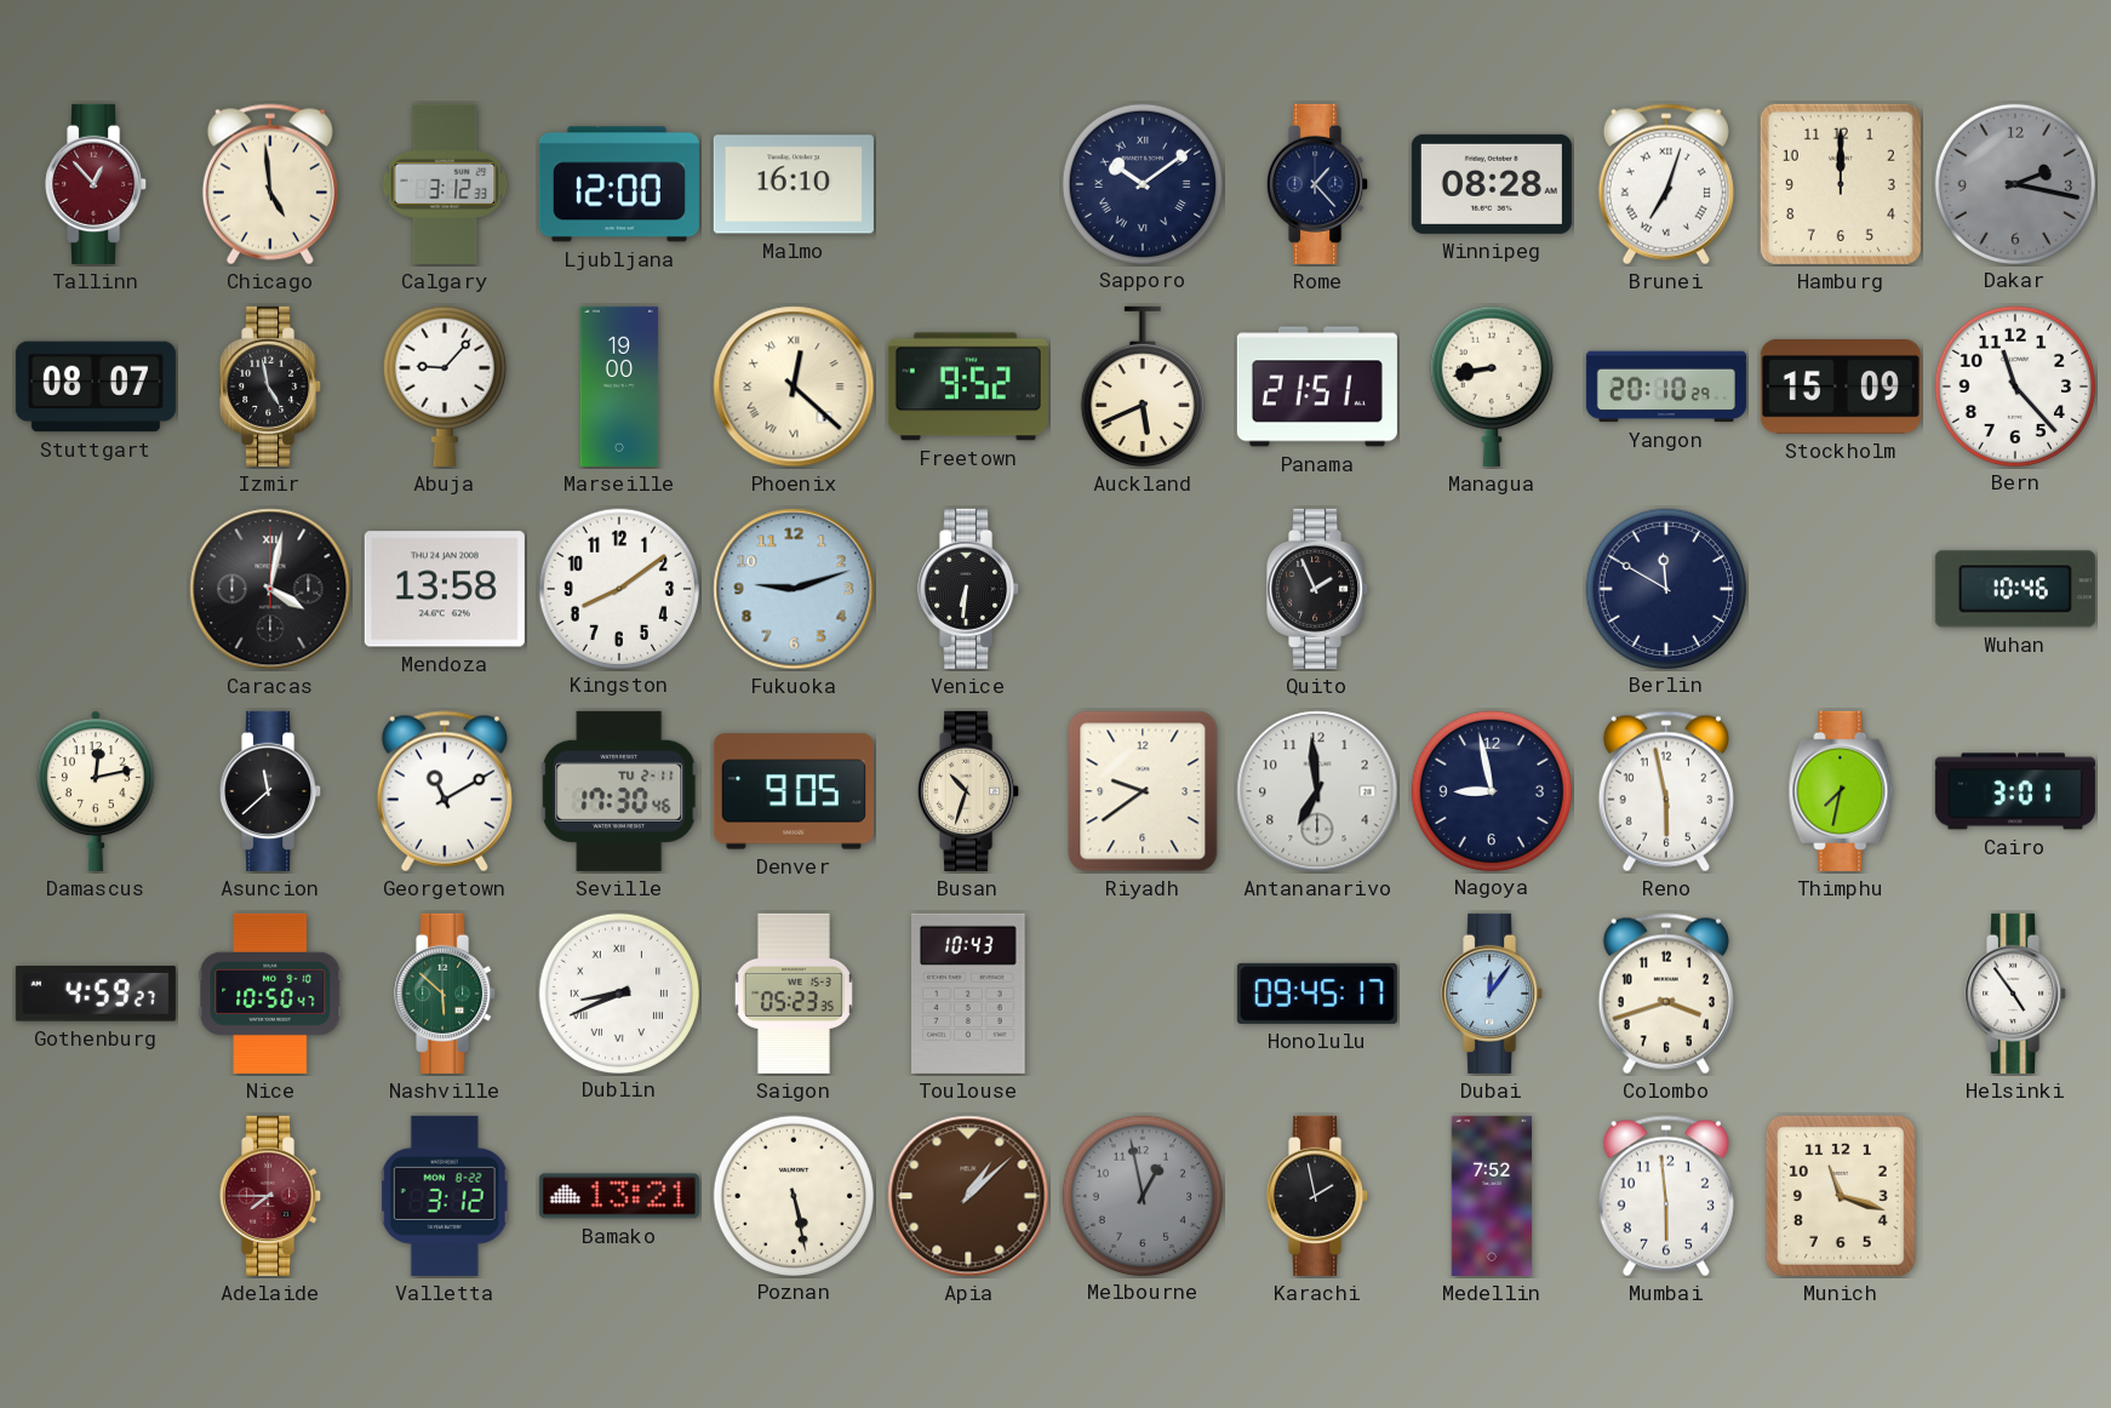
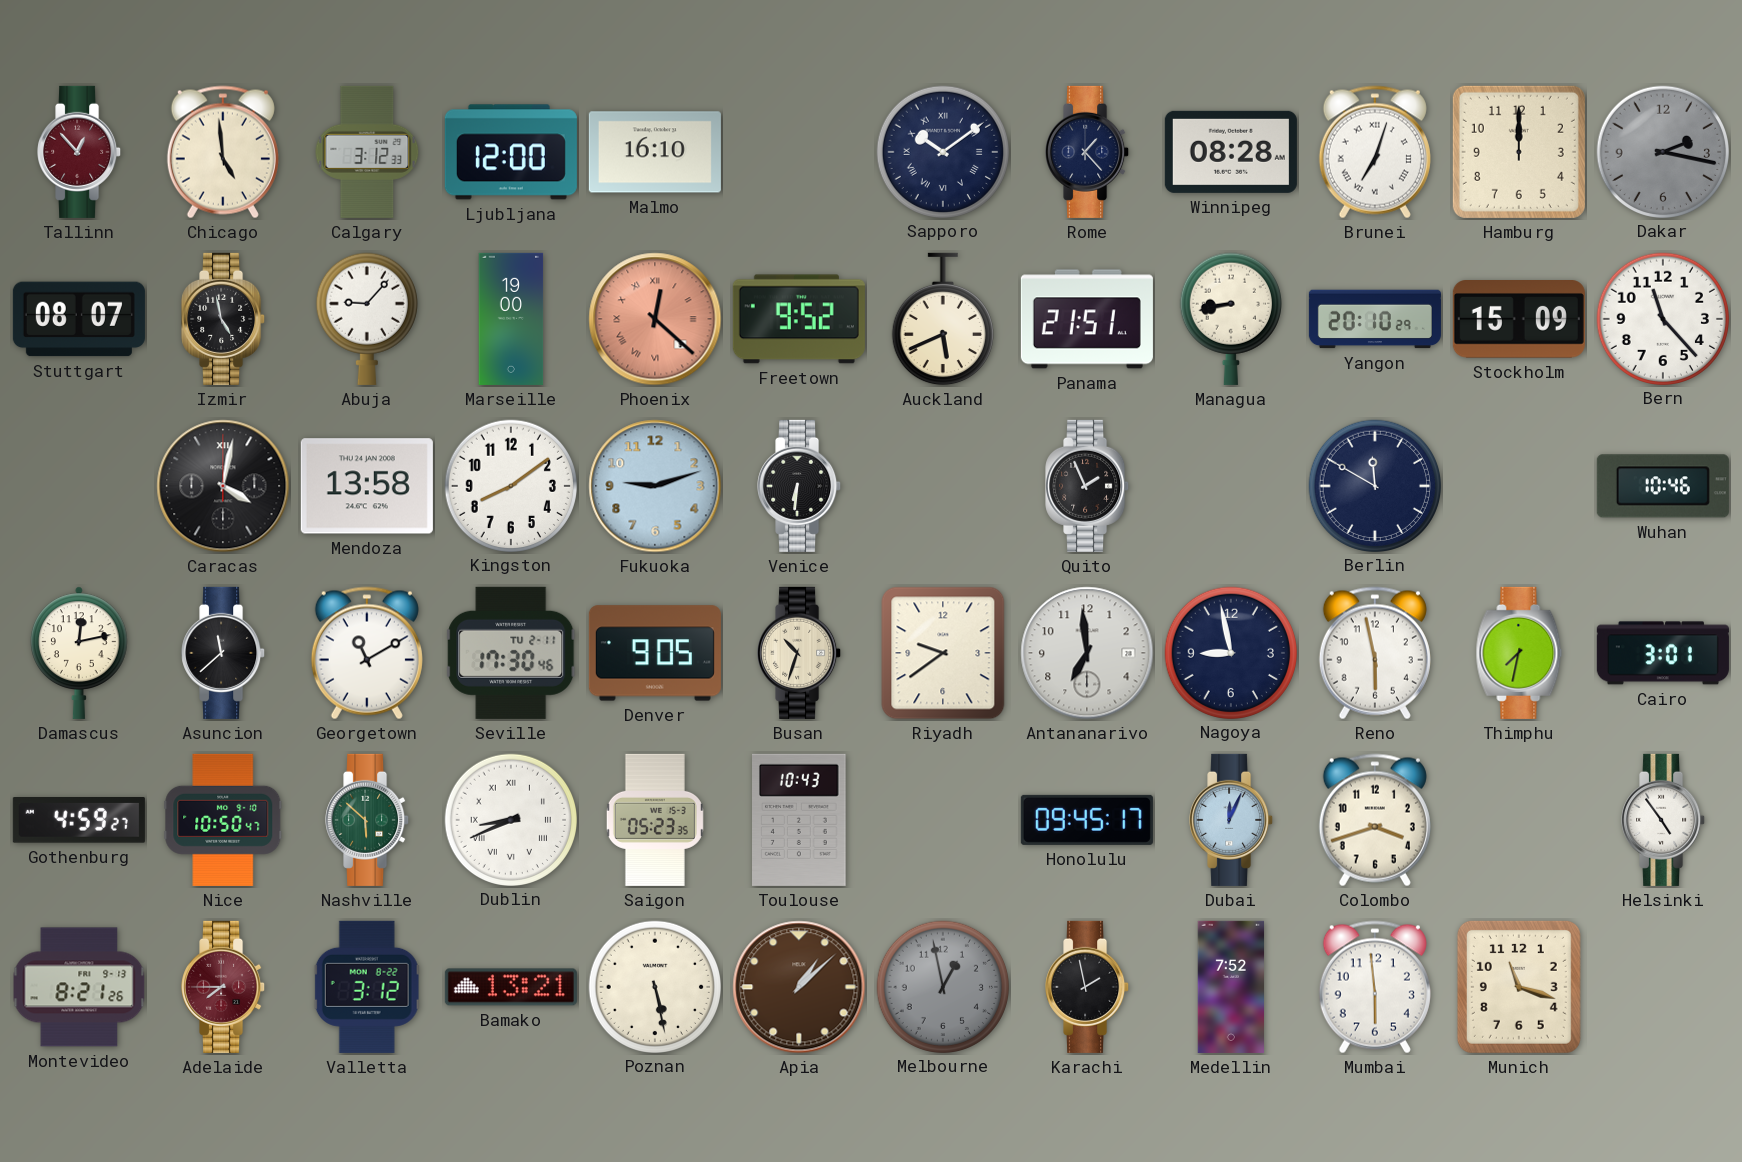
Phoenix dial: cream -> salmon
Dubai: 12:06 -> 12:04
Montevideo: none -> 8:21
